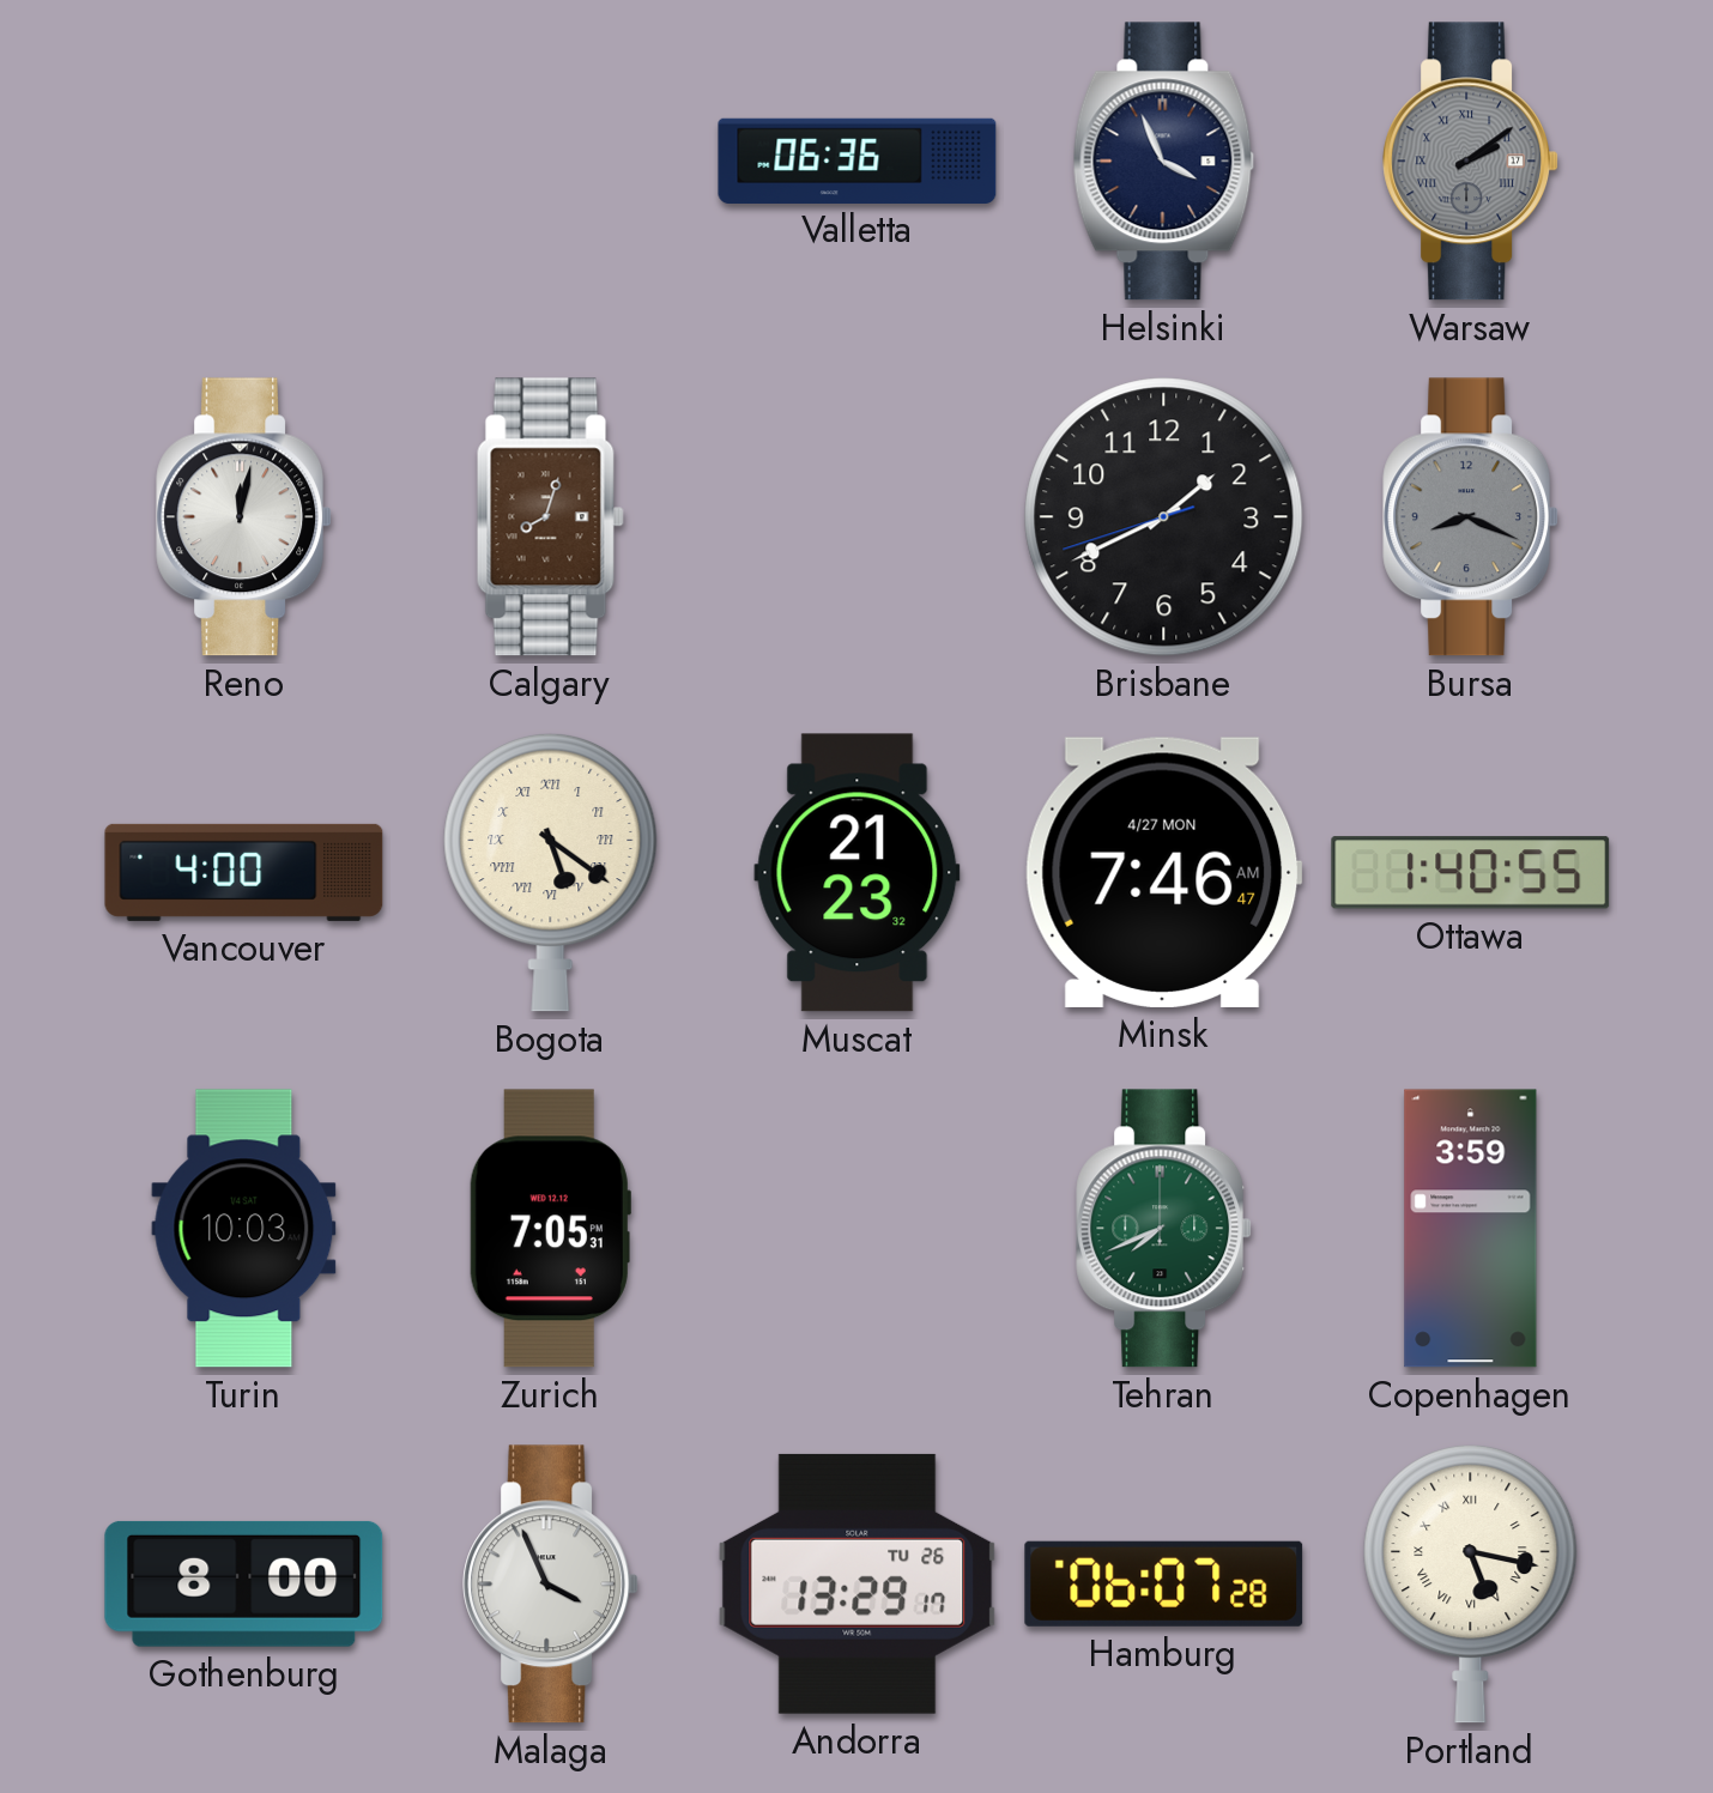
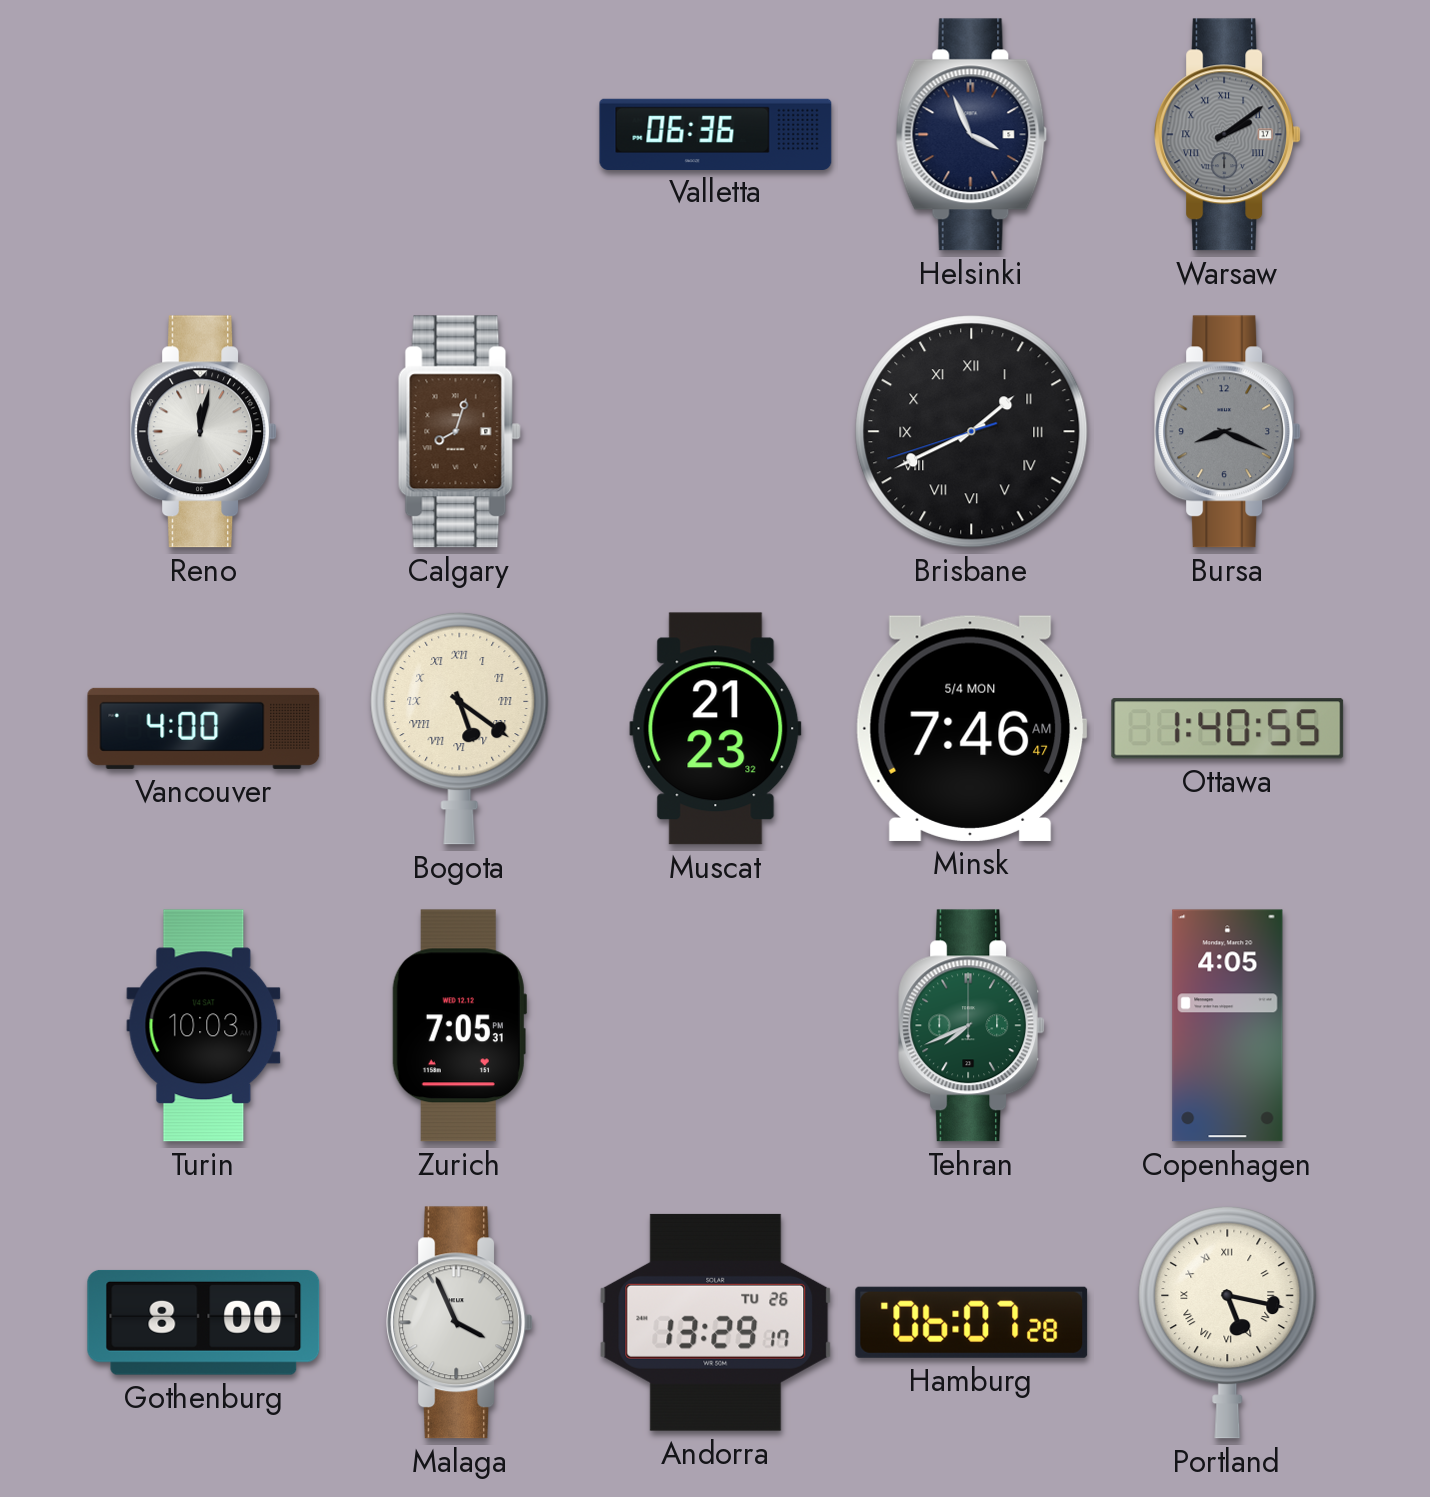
Brisbane numerals: Arabic -> Roman
Minsk date: 4/27 MON -> 5/4 MON
Copenhagen: 3:59 -> 4:05
